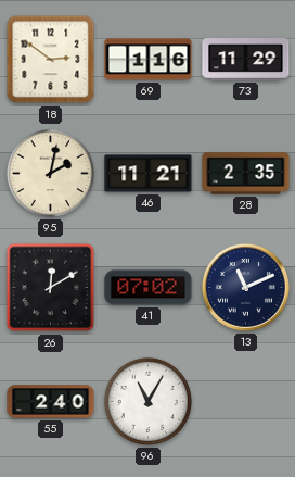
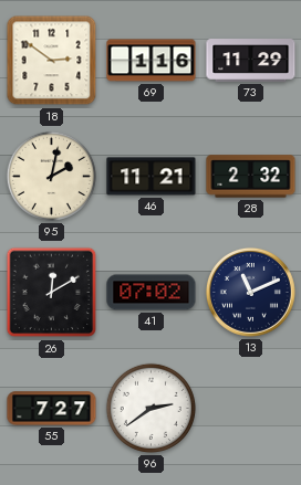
28: 2:35 -> 2:32
55: 2:40 -> 7:27
96: 11:05 -> 2:39
